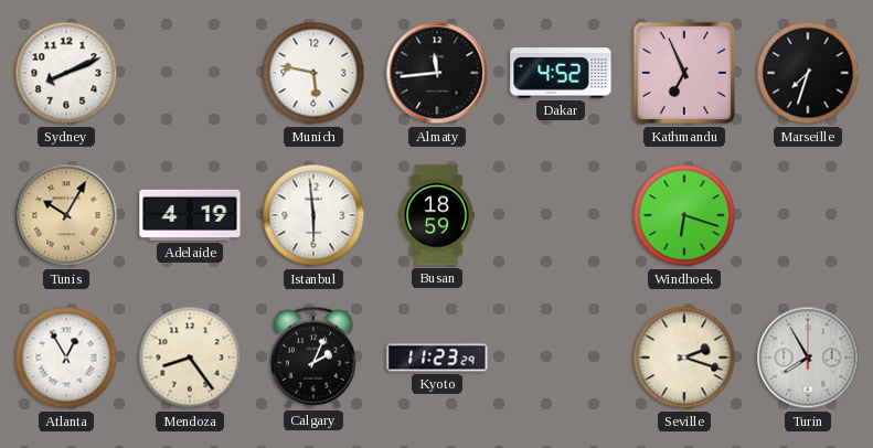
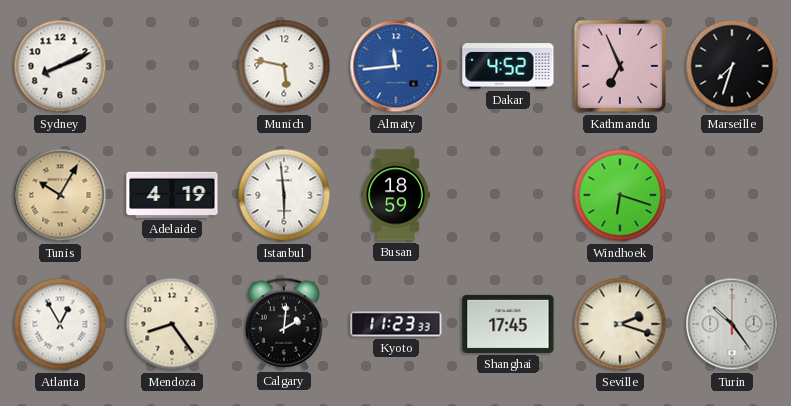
Almaty dial: black -> blue
Calgary: 2:04 -> 2:01
Kyoto: 11:23:29 -> 11:23:33
Shanghai: none -> 17:45
Turin: 7:55 -> 10:24
